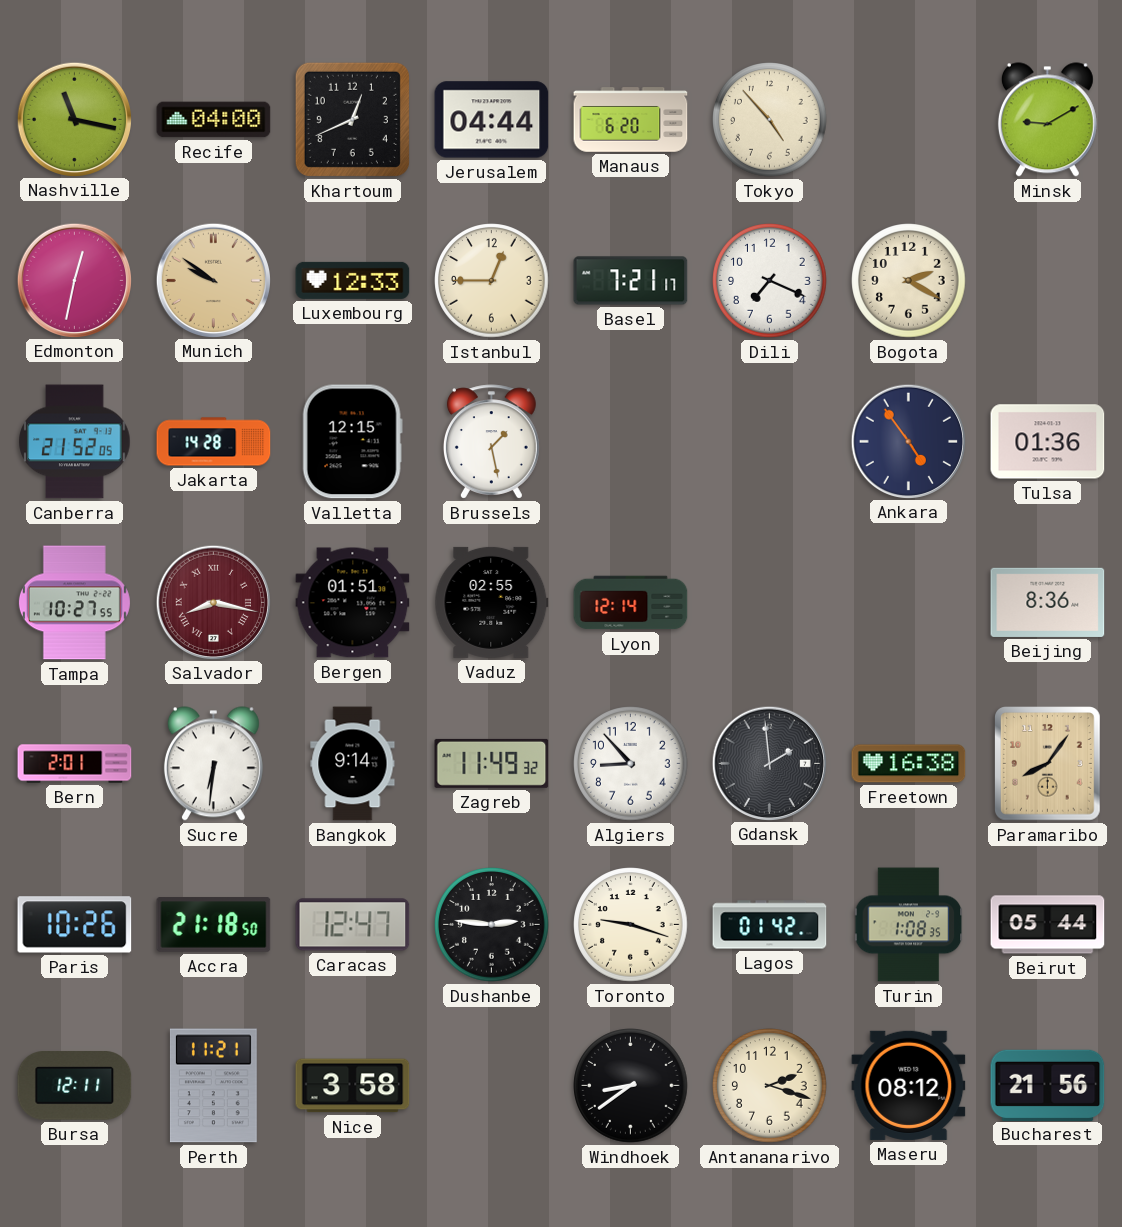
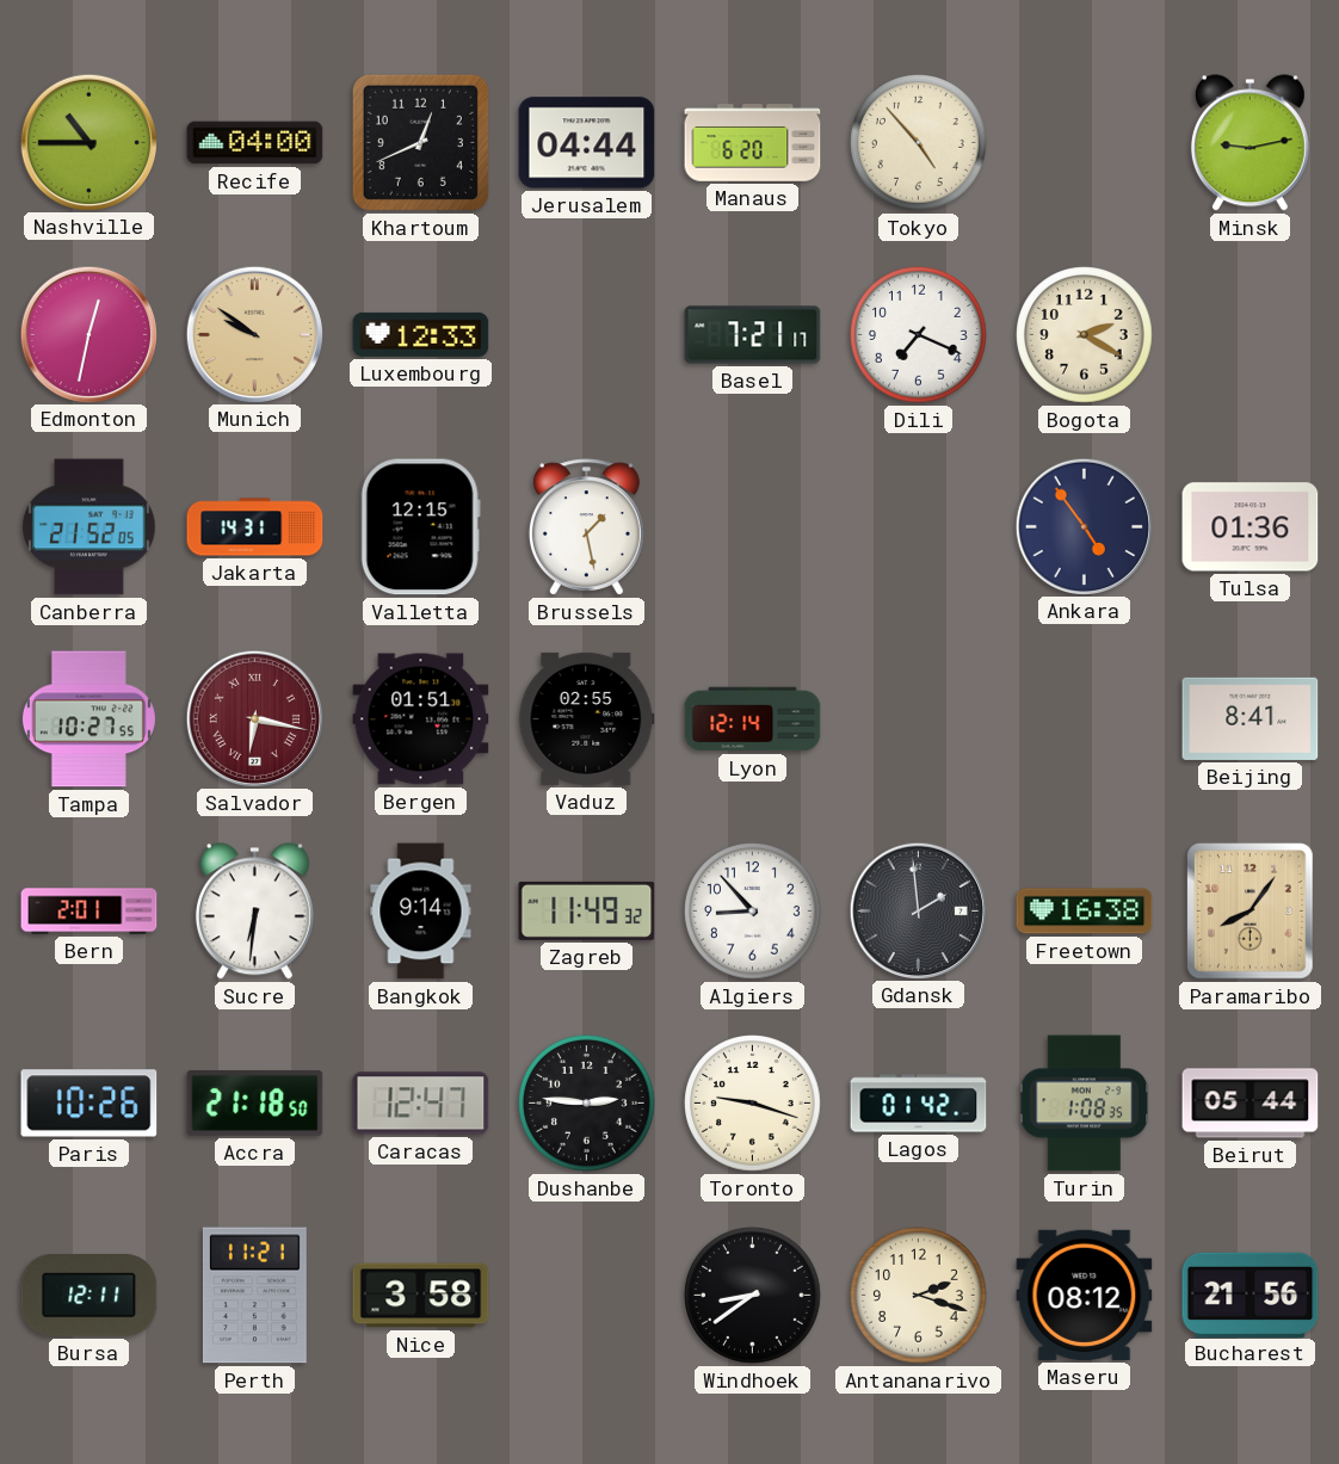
Nashville: 11:17 -> 10:45
Minsk: 9:10 -> 9:13
Istanbul: 12:45 -> none
Jakarta: 14:28 -> 14:31
Salvador: 8:17 -> 6:17
Beijing: 8:36 -> 8:41
